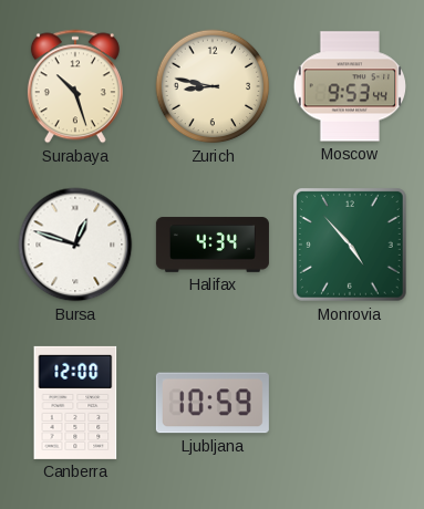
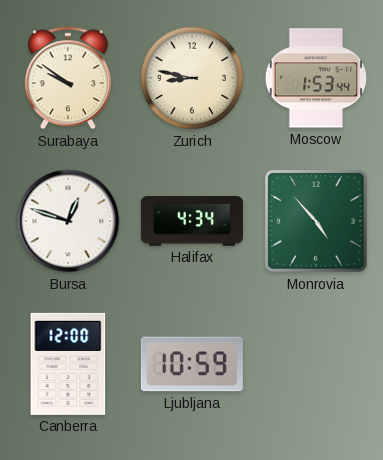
Surabaya: 10:27 -> 9:51
Moscow: 9:53 -> 1:53
